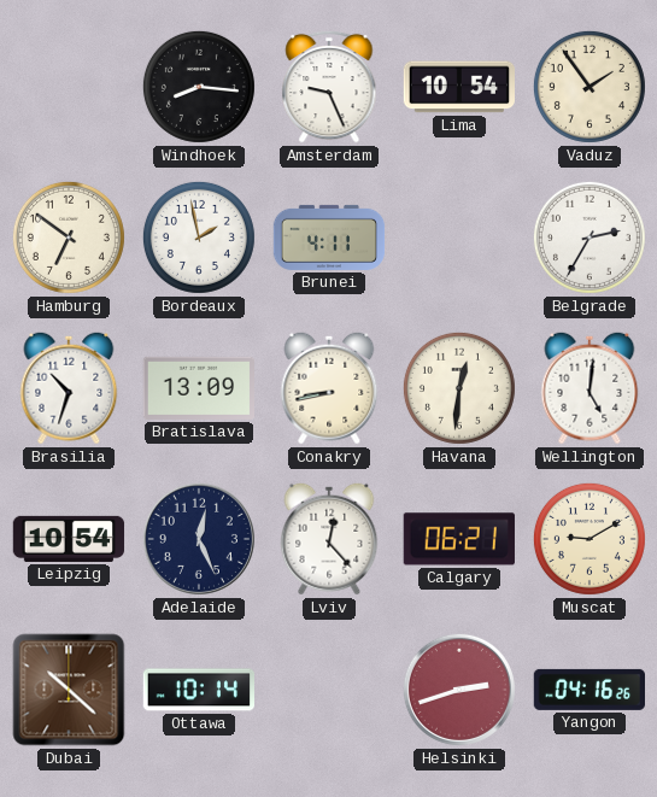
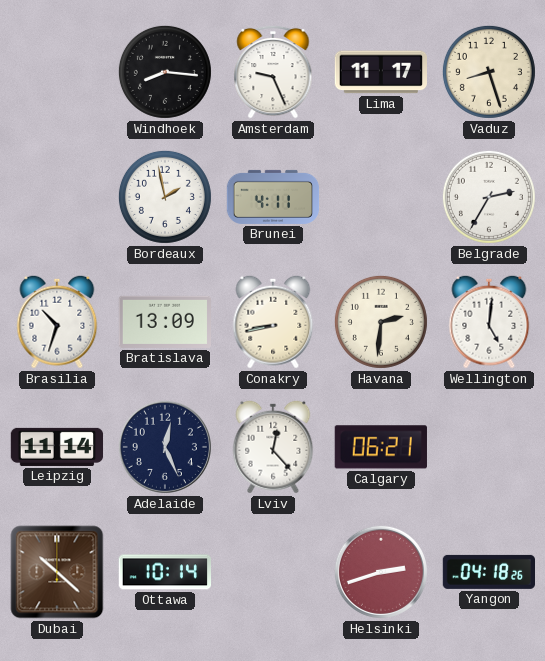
Lima: 10:54 -> 11:17
Vaduz: 1:54 -> 8:27
Hamburg: 6:51 -> none
Havana: 12:31 -> 2:31
Leipzig: 10:54 -> 11:14
Muscat: 9:10 -> none
Yangon: 04:16 -> 04:18
